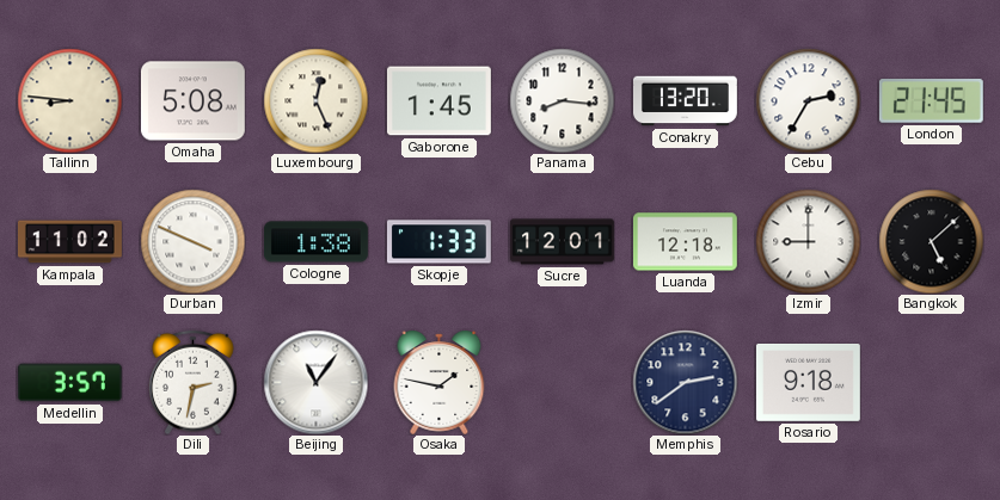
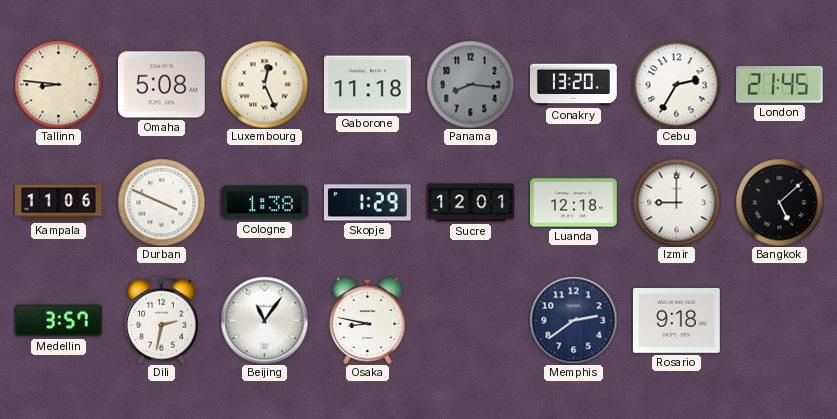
Gaborone: 1:45 -> 11:18
Panama dial: white -> grey
Kampala: 11:02 -> 11:06
Skopje: 1:33 -> 1:29
Osaka: 1:47 -> 8:47
